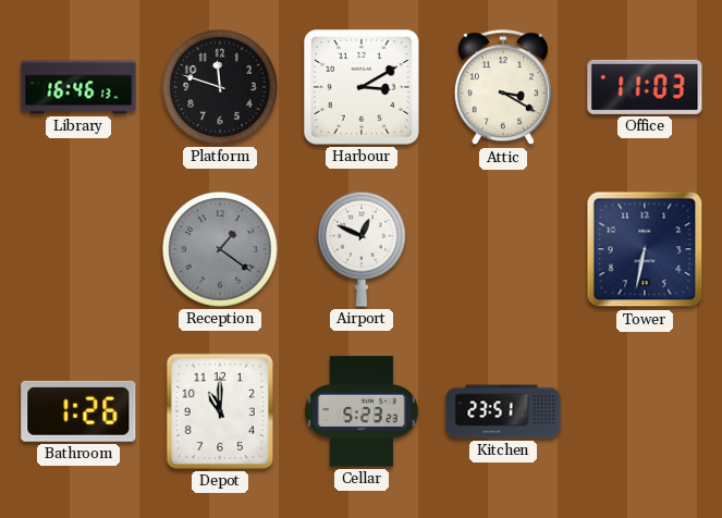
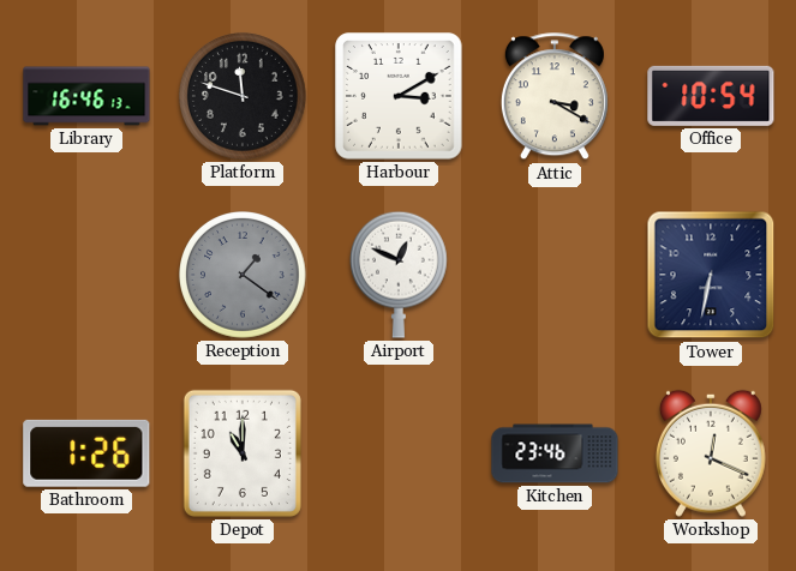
Office: 11:03 -> 10:54
Cellar: 5:23 -> none
Kitchen: 23:51 -> 23:46
Workshop: none -> 12:19
